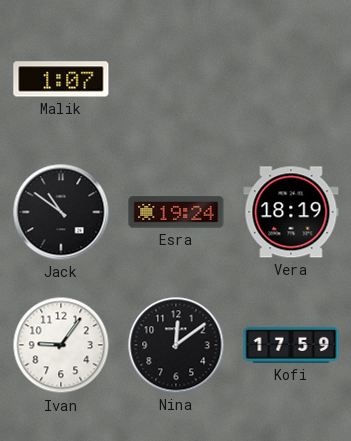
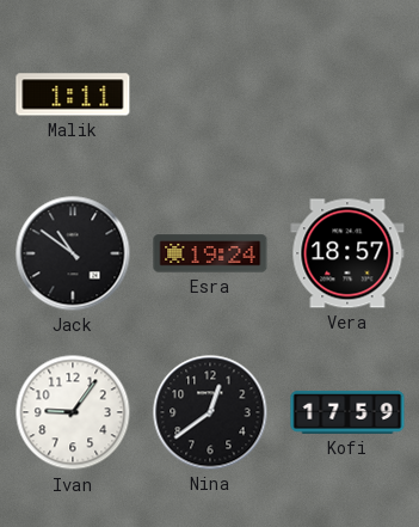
Malik: 1:07 -> 1:11
Vera: 18:19 -> 18:57
Nina: 12:09 -> 12:39
